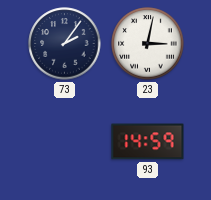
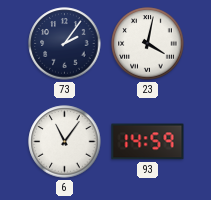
23: 3:02 -> 4:02
6: none -> 11:06
